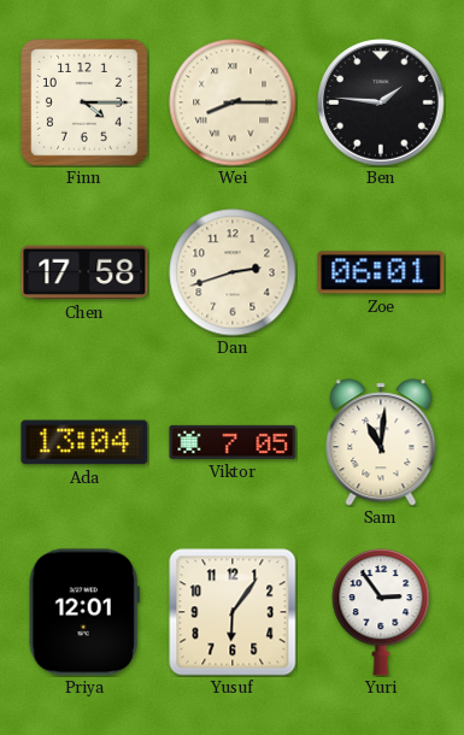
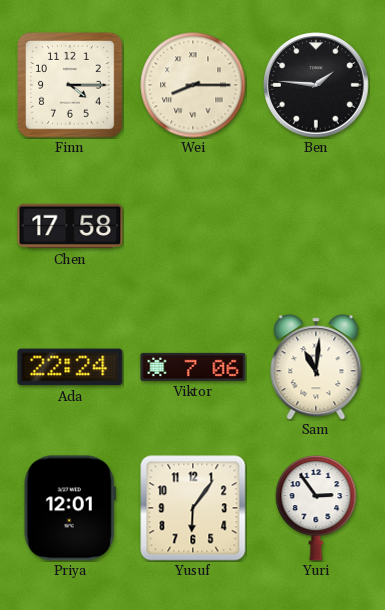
Dan: 2:42 -> none
Zoe: 06:01 -> none
Ada: 13:04 -> 22:24
Viktor: 7:05 -> 7:06
